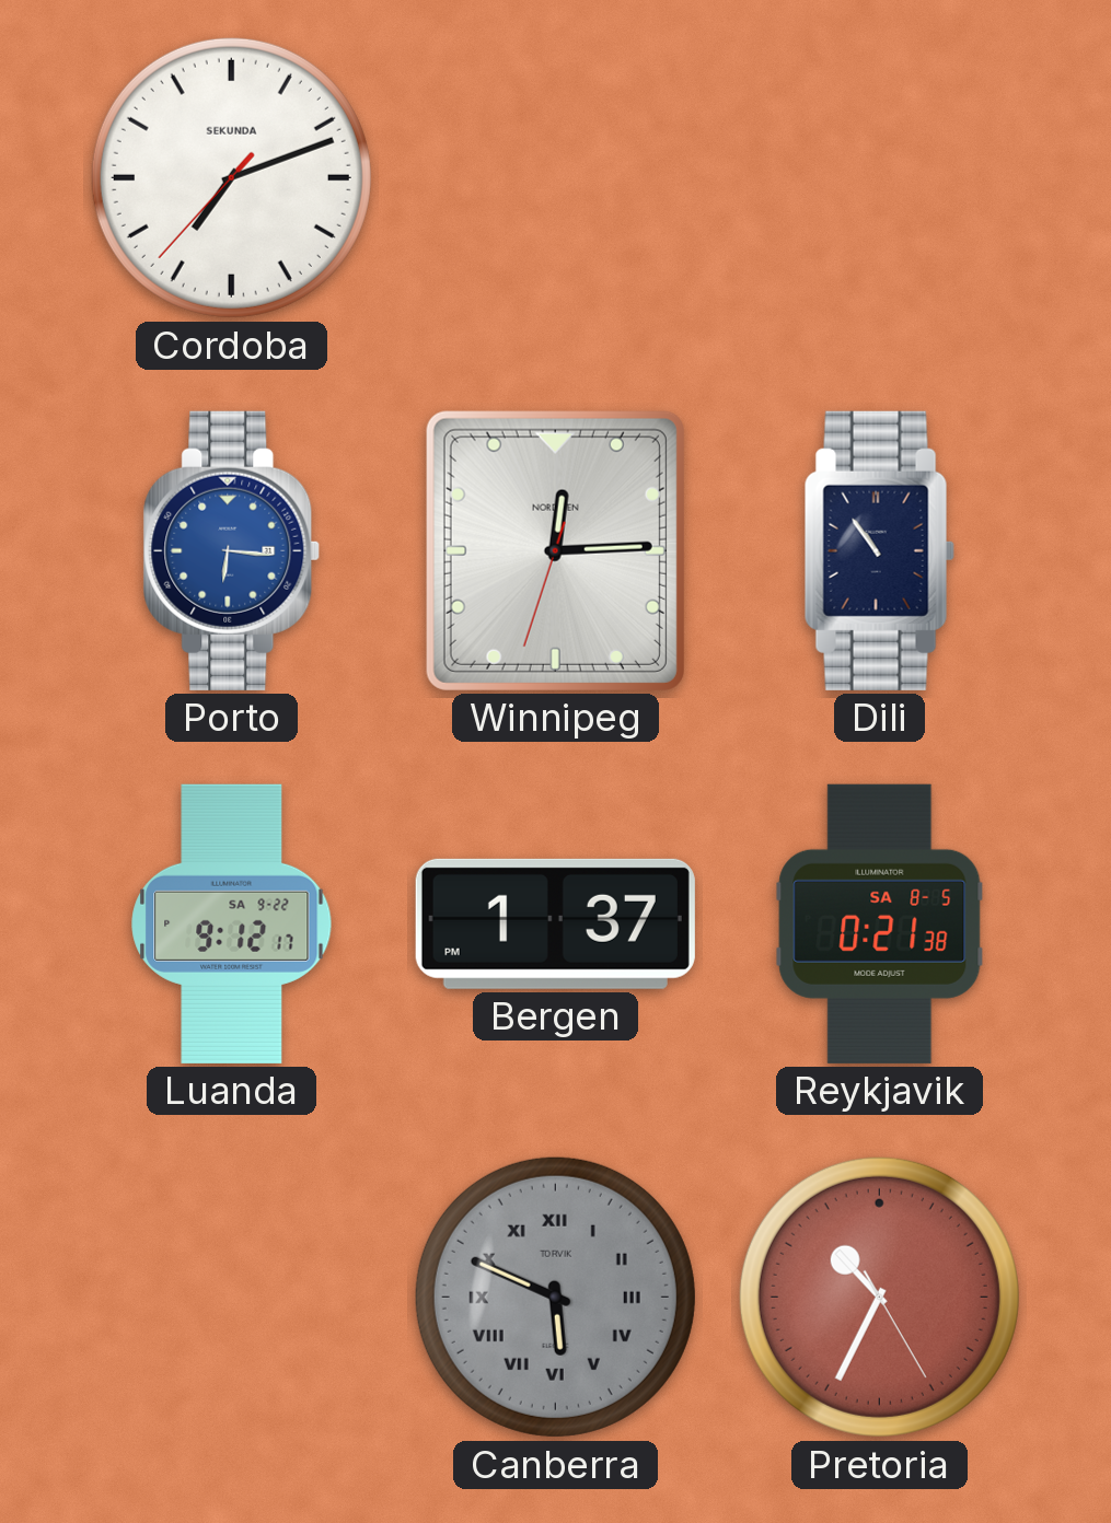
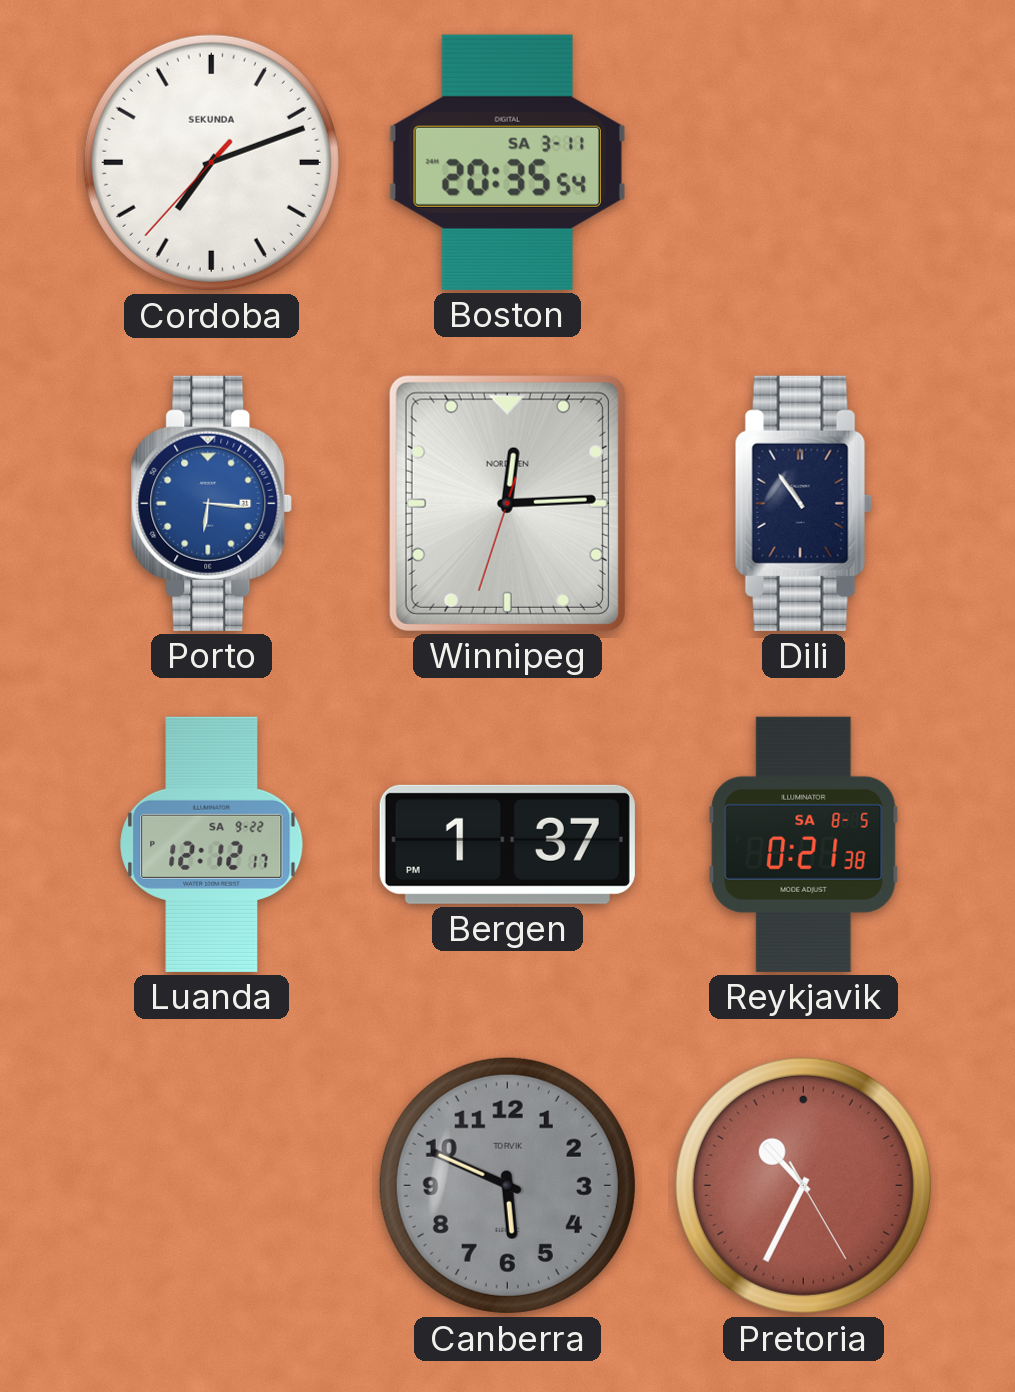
Boston: none -> 20:35
Luanda: 9:12 -> 12:12
Canberra numerals: Roman -> Arabic
